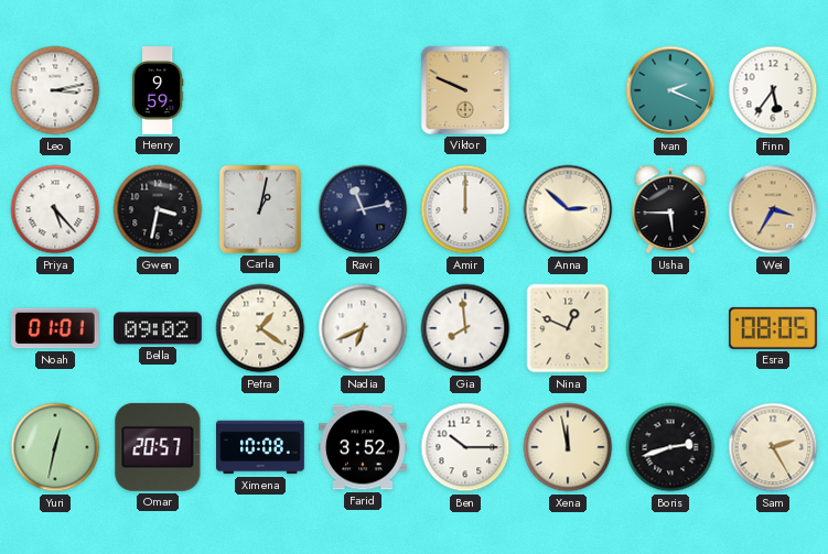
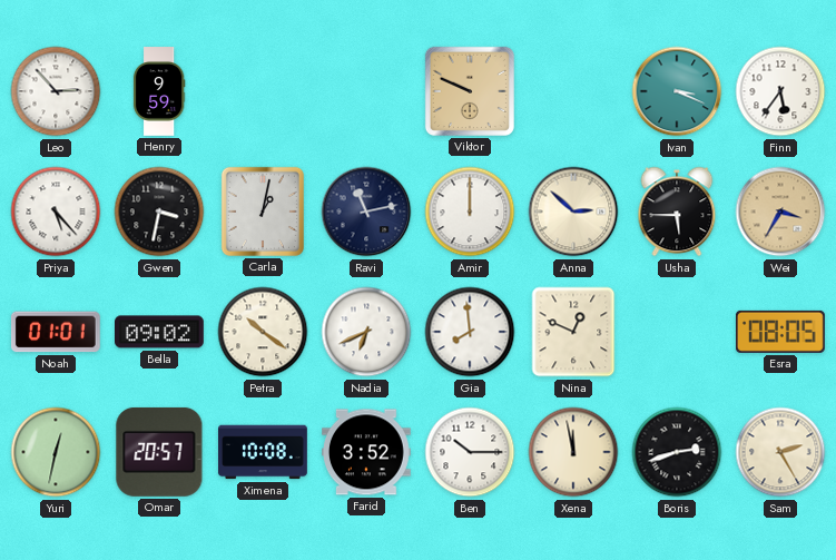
Leo: 3:13 -> 2:53
Ivan: 2:19 -> 3:19
Petra: 1:21 -> 10:21
